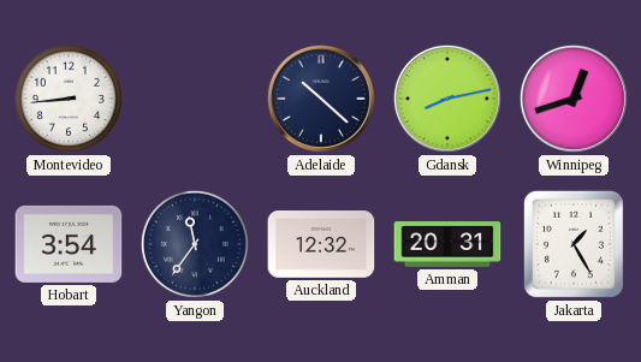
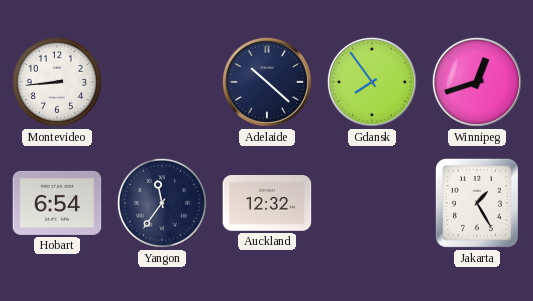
Gdansk: 8:13 -> 7:54
Hobart: 3:54 -> 6:54
Amman: 20:31 -> none
